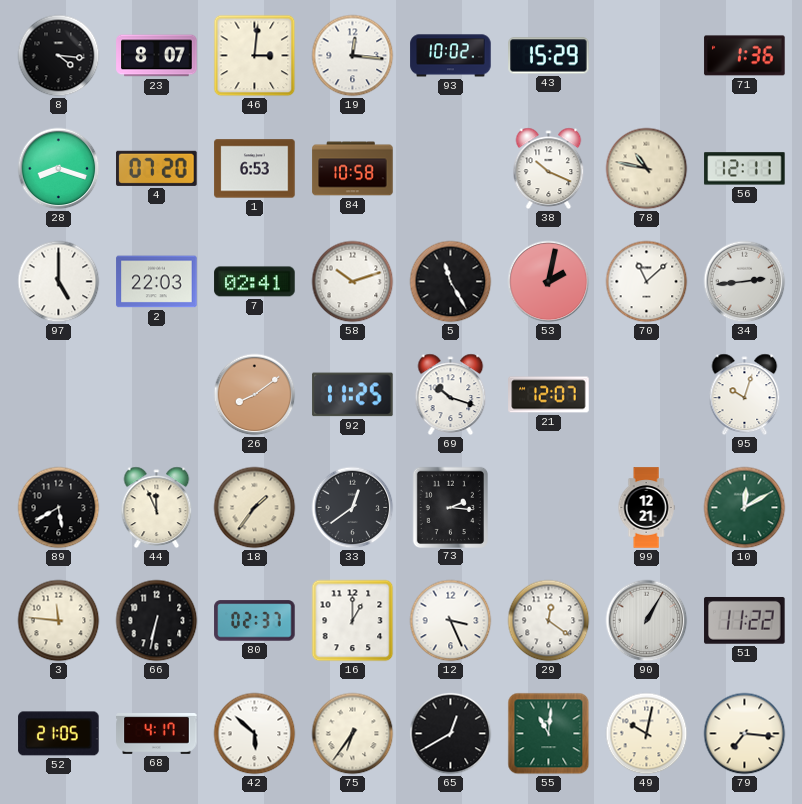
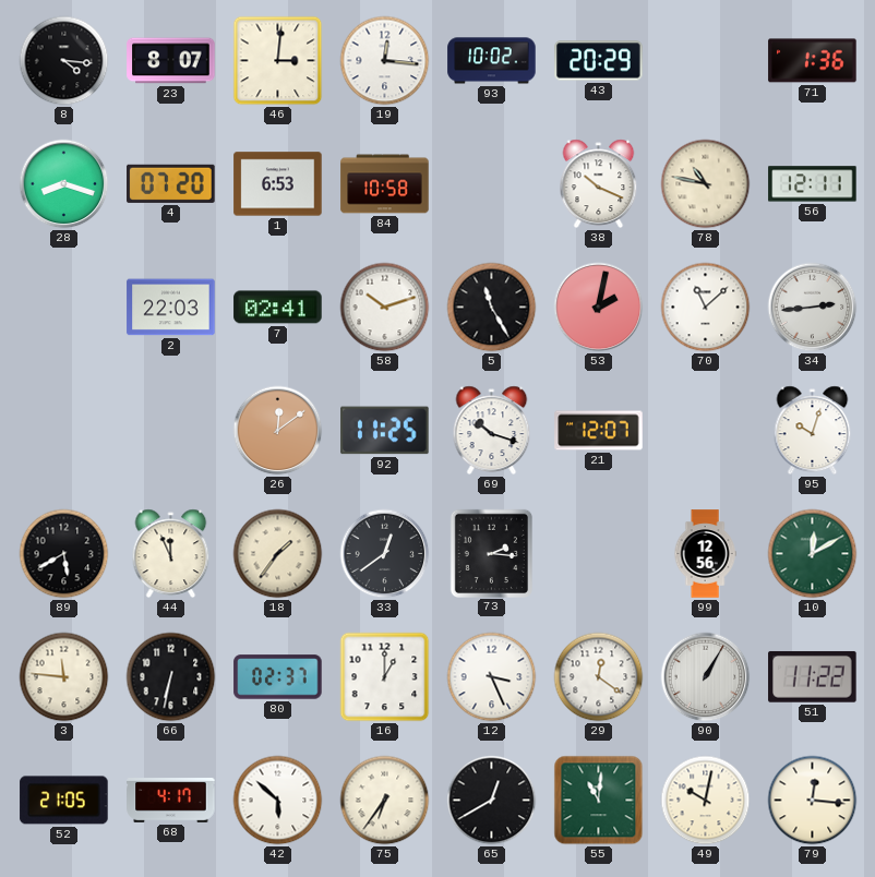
43: 15:29 -> 20:29
97: 5:00 -> none
26: 8:09 -> 12:09
99: 12:21 -> 12:56
79: 7:16 -> 12:16
